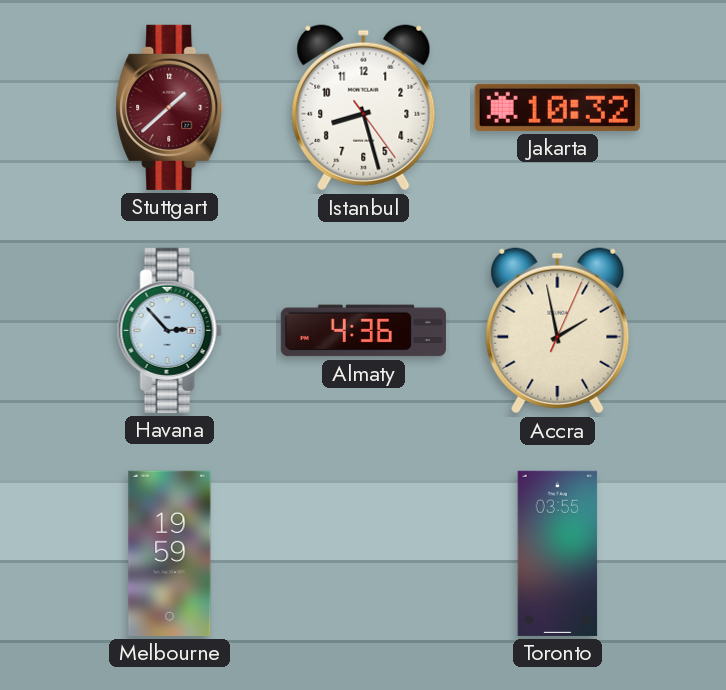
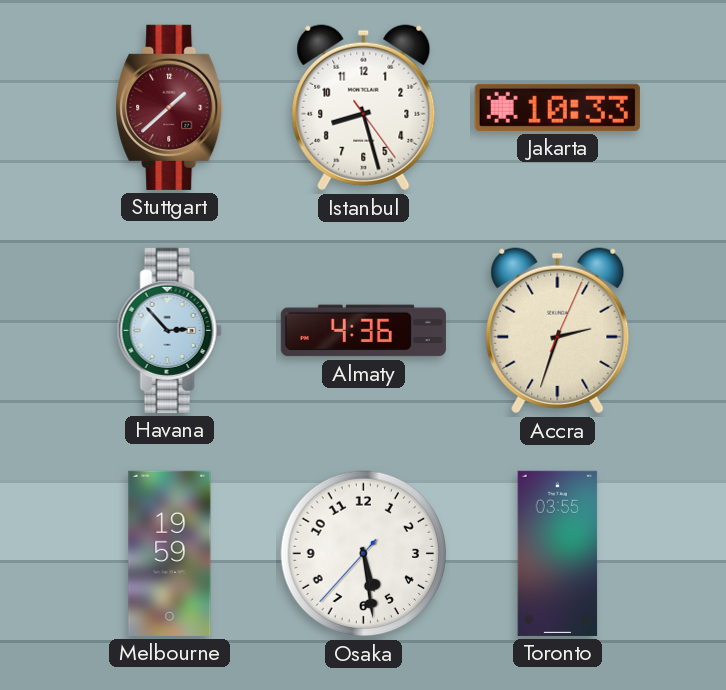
Jakarta: 10:32 -> 10:33
Accra: 1:58 -> 2:33
Osaka: none -> 5:28
